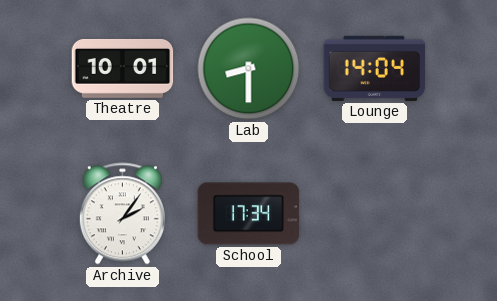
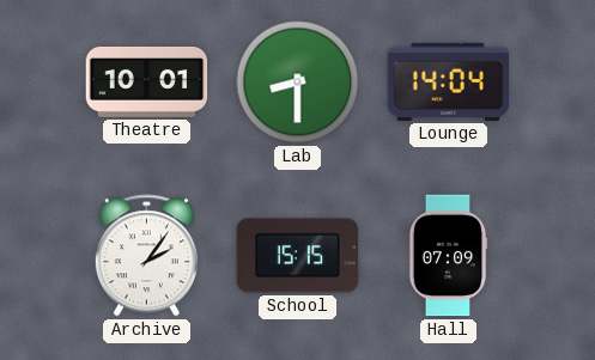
School: 17:34 -> 15:15
Hall: none -> 07:09
